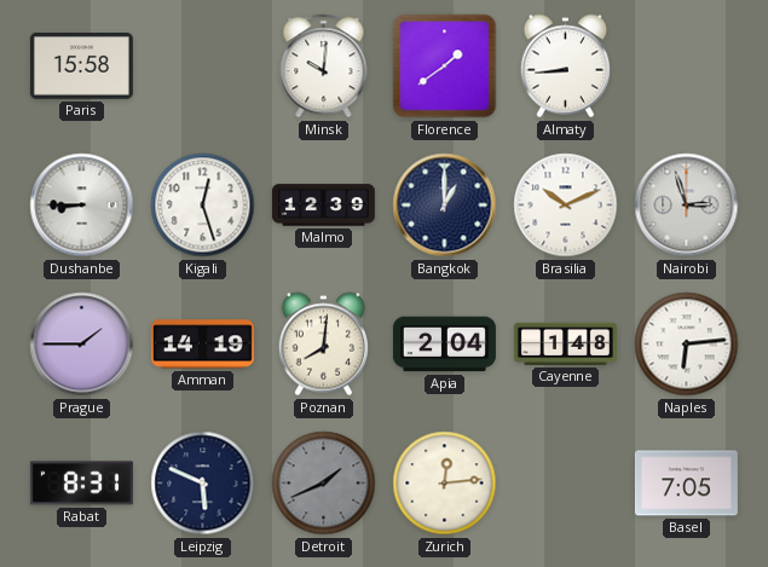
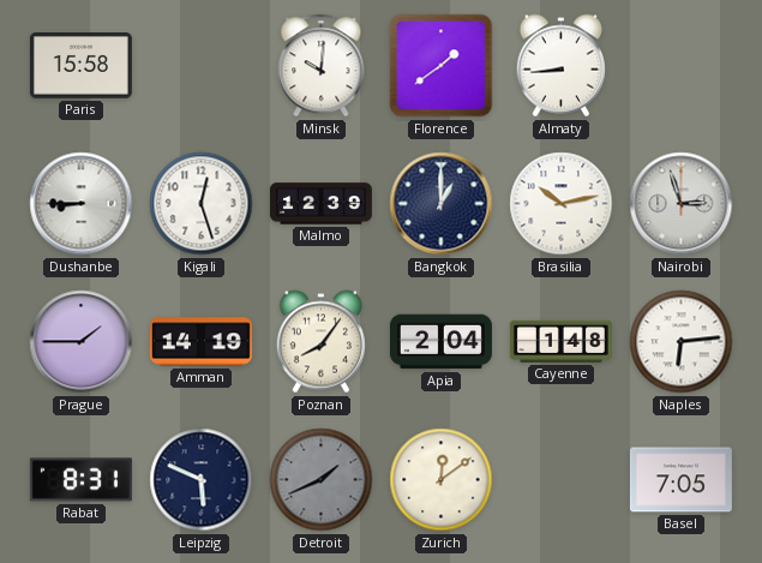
Brasilia: 10:11 -> 10:13
Poznan: 8:01 -> 8:06
Zurich: 12:14 -> 12:09
